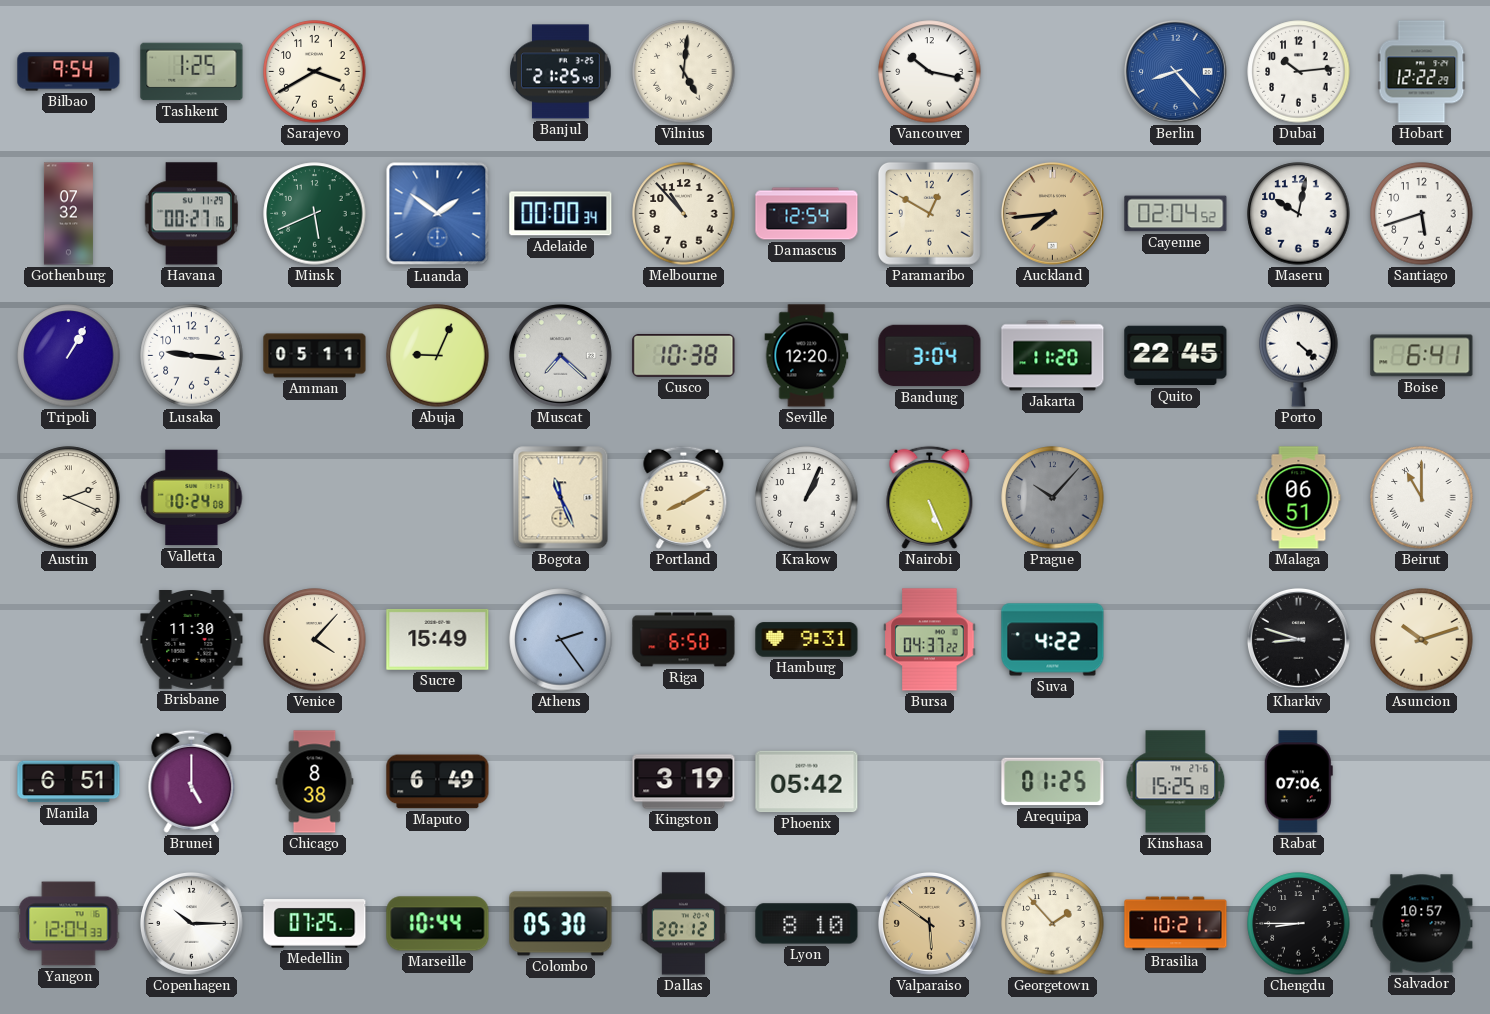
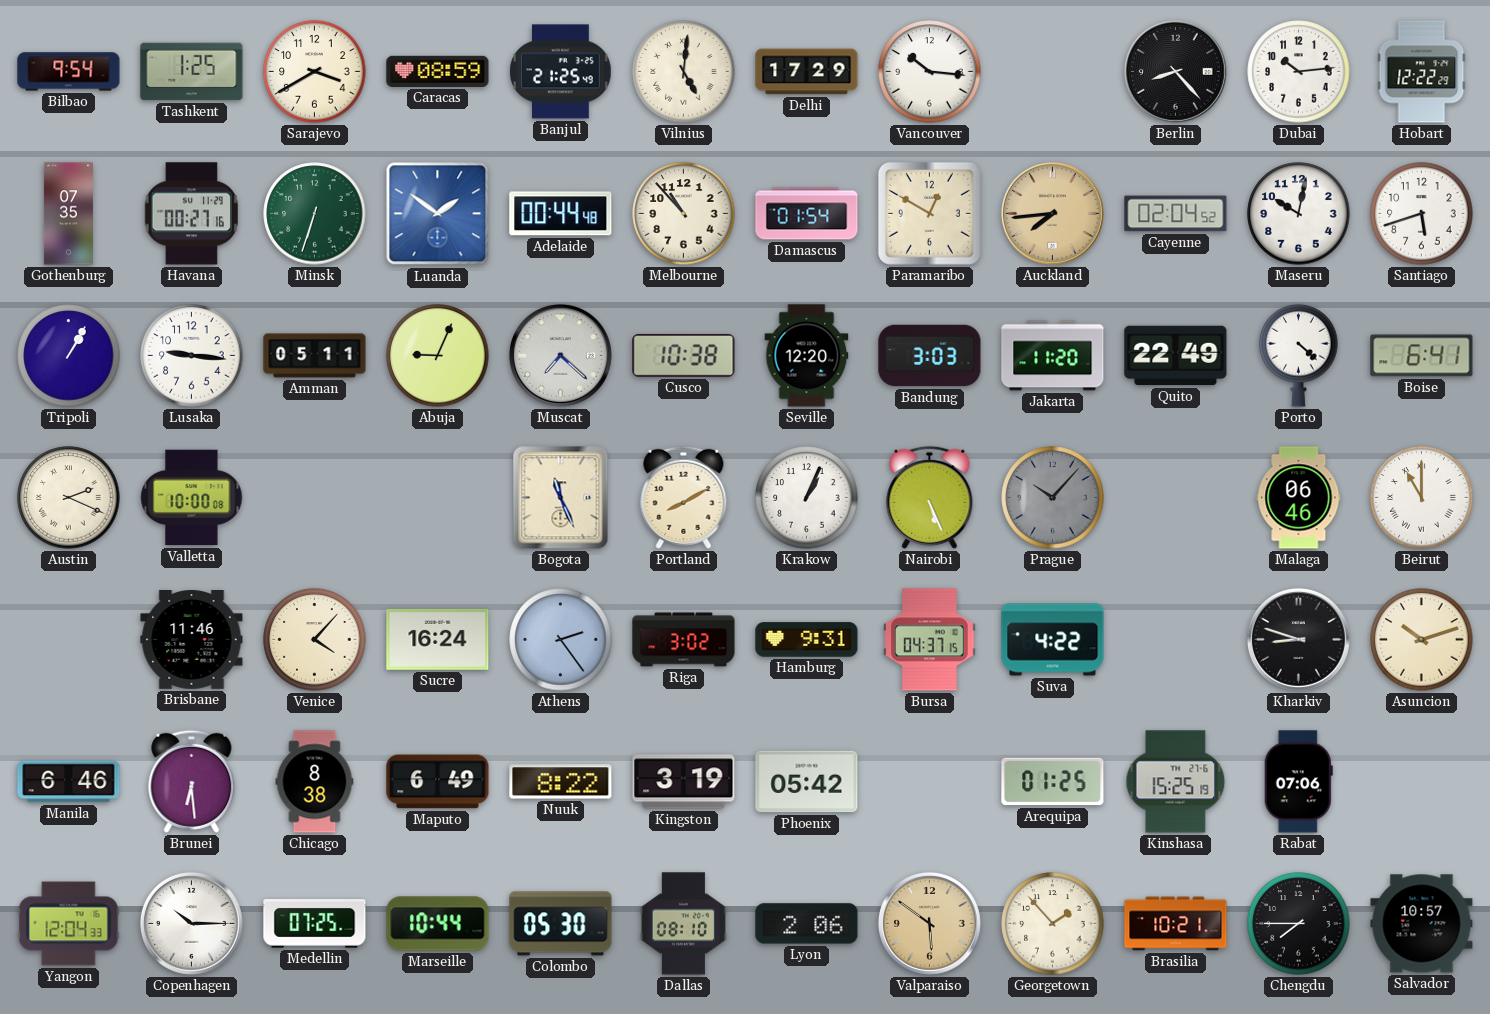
Caracas: none -> 08:59
Delhi: none -> 17:29
Vancouver: 10:17 -> 10:16
Berlin dial: blue -> black
Gothenburg: 07:32 -> 07:35
Minsk: 5:41 -> 6:33
Adelaide: 00:00 -> 00:44
Damascus: 12:54 -> 01:54
Bandung: 3:04 -> 3:03
Quito: 22:45 -> 22:49
Valletta: 10:24 -> 10:00
Malaga: 06:51 -> 06:46
Brisbane: 11:30 -> 11:46
Sucre: 15:49 -> 16:24
Riga: 6:50 -> 3:02
Bursa: 04:37:22 -> 04:37:15
Manila: 6:51 -> 6:46
Brunei: 5:00 -> 6:29
Nuuk: none -> 8:22
Dallas: 20:12 -> 08:10
Lyon: 8:10 -> 2:06
Chengdu: 8:45 -> 7:45
